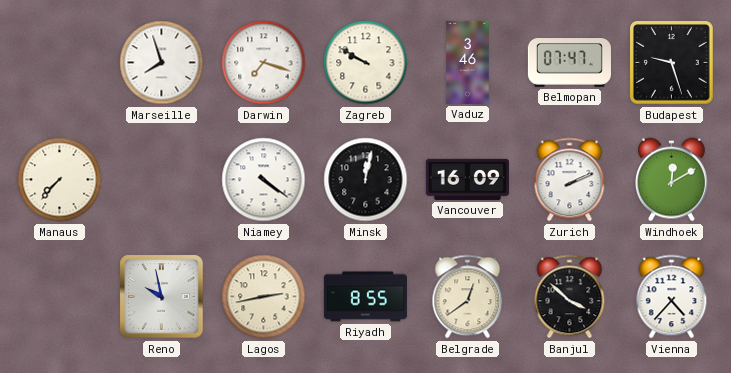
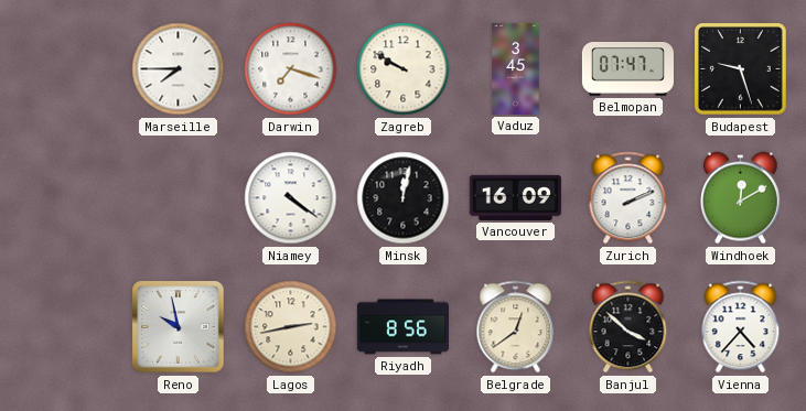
Marseille: 7:57 -> 7:45
Vaduz: 3:46 -> 3:45
Manaus: 7:37 -> none
Riyadh: 8:55 -> 8:56
